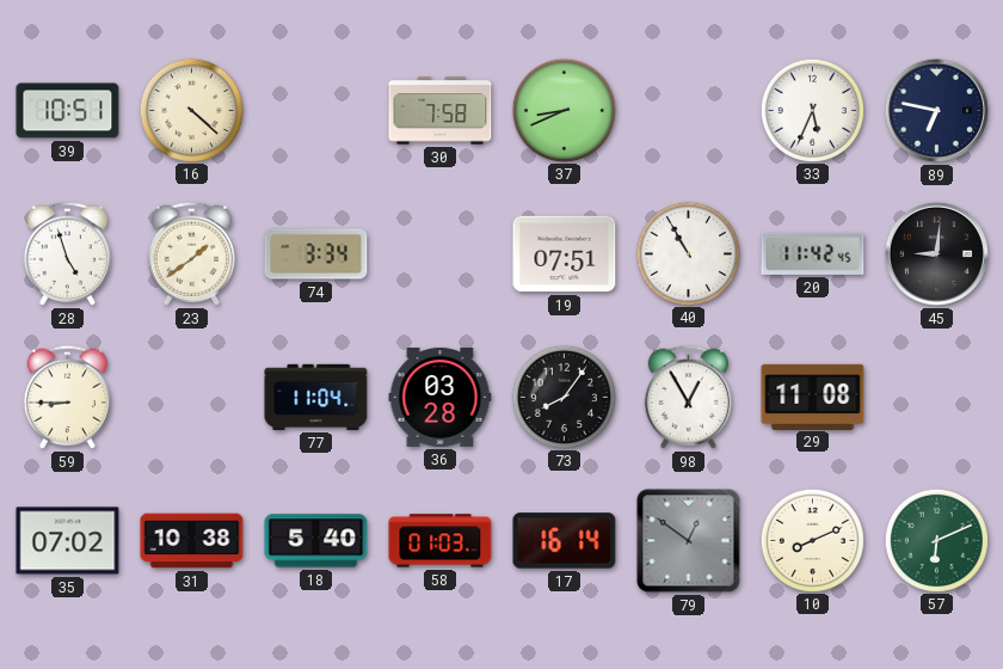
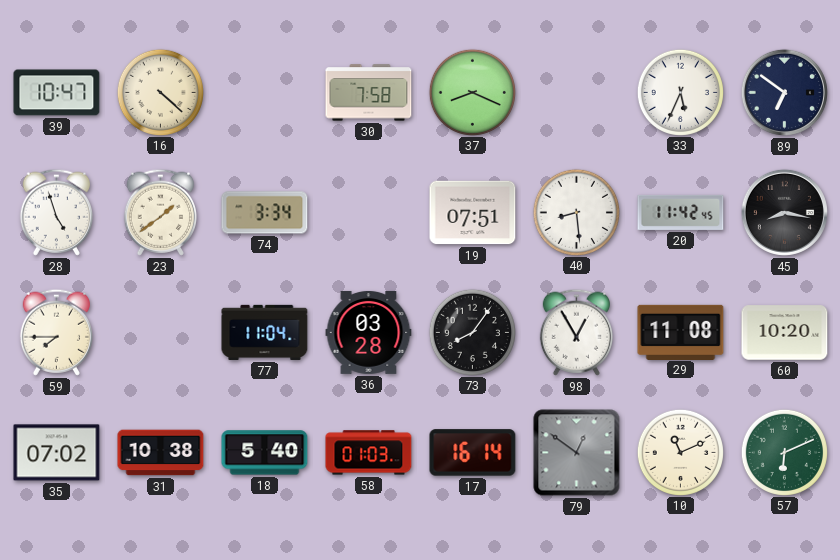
39: 10:51 -> 10:47
37: 8:41 -> 8:19
89: 6:47 -> 6:51
40: 10:55 -> 8:29
45: 9:01 -> 8:17
59: 8:45 -> 7:45
60: none -> 10:20
10: 8:11 -> 11:11
